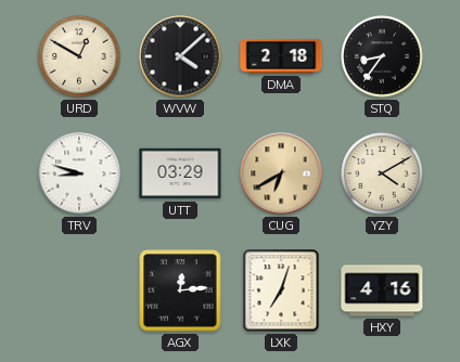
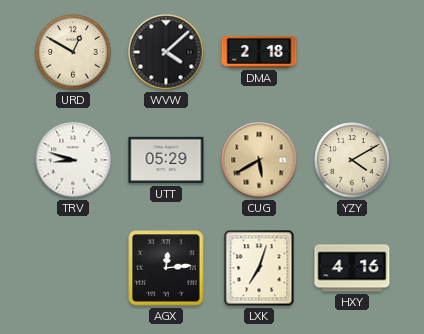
STQ: 8:36 -> none
UTT: 03:29 -> 05:29
CUG: 6:40 -> 5:40
